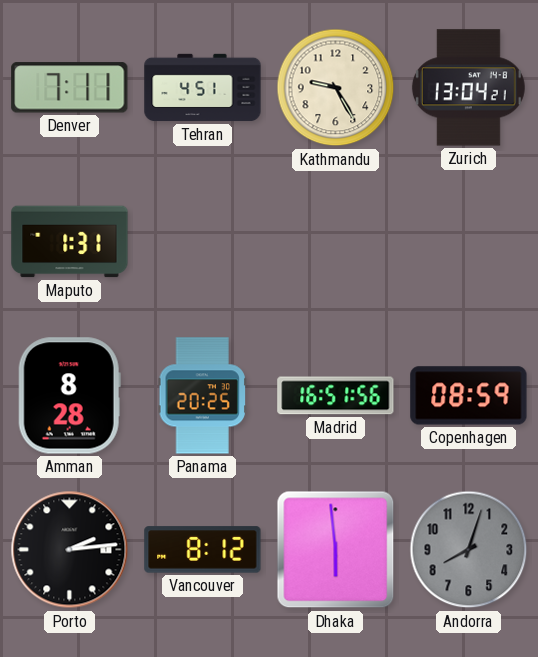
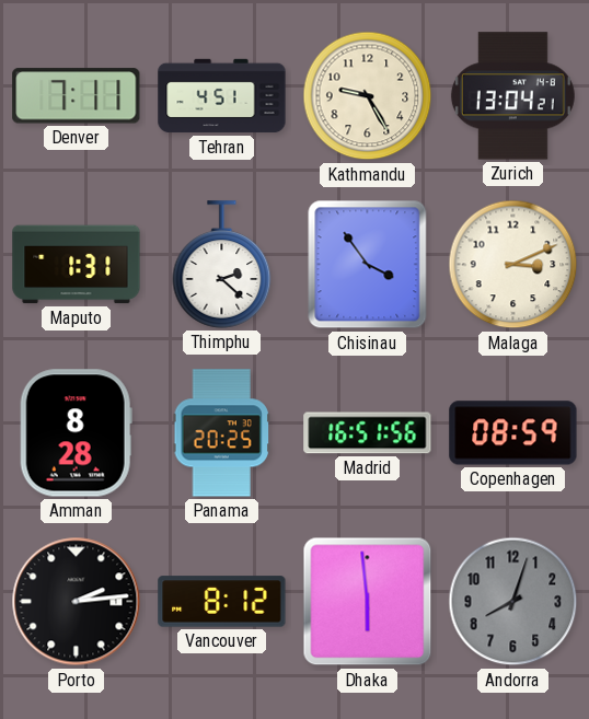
Thimphu: none -> 2:22
Chisinau: none -> 3:54
Malaga: none -> 3:11
